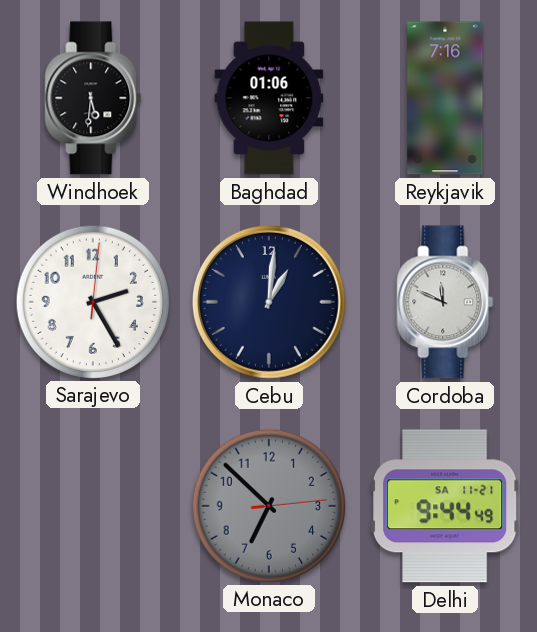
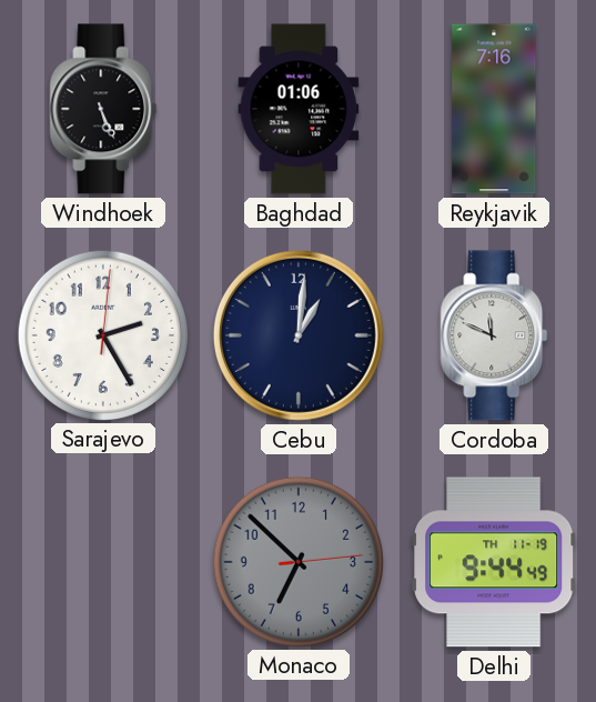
Windhoek: 5:31 -> 5:26
Delhi date: SA 11-21 -> TH 11-19
